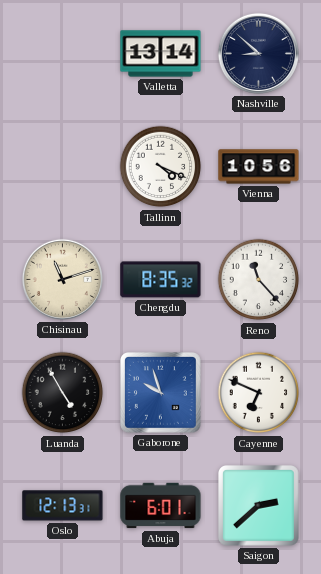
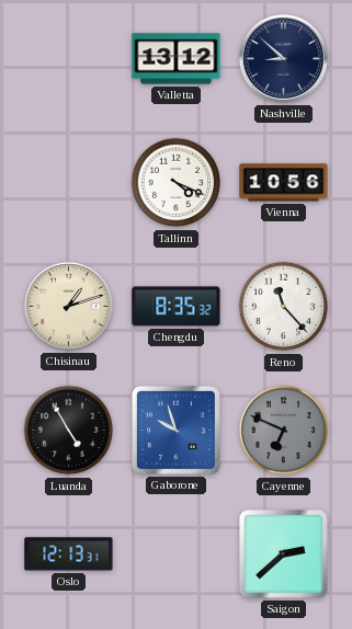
Valletta: 13:14 -> 13:12
Chisinau: 11:12 -> 1:12
Cayenne dial: white -> grey
Abuja: 6:01 -> none
